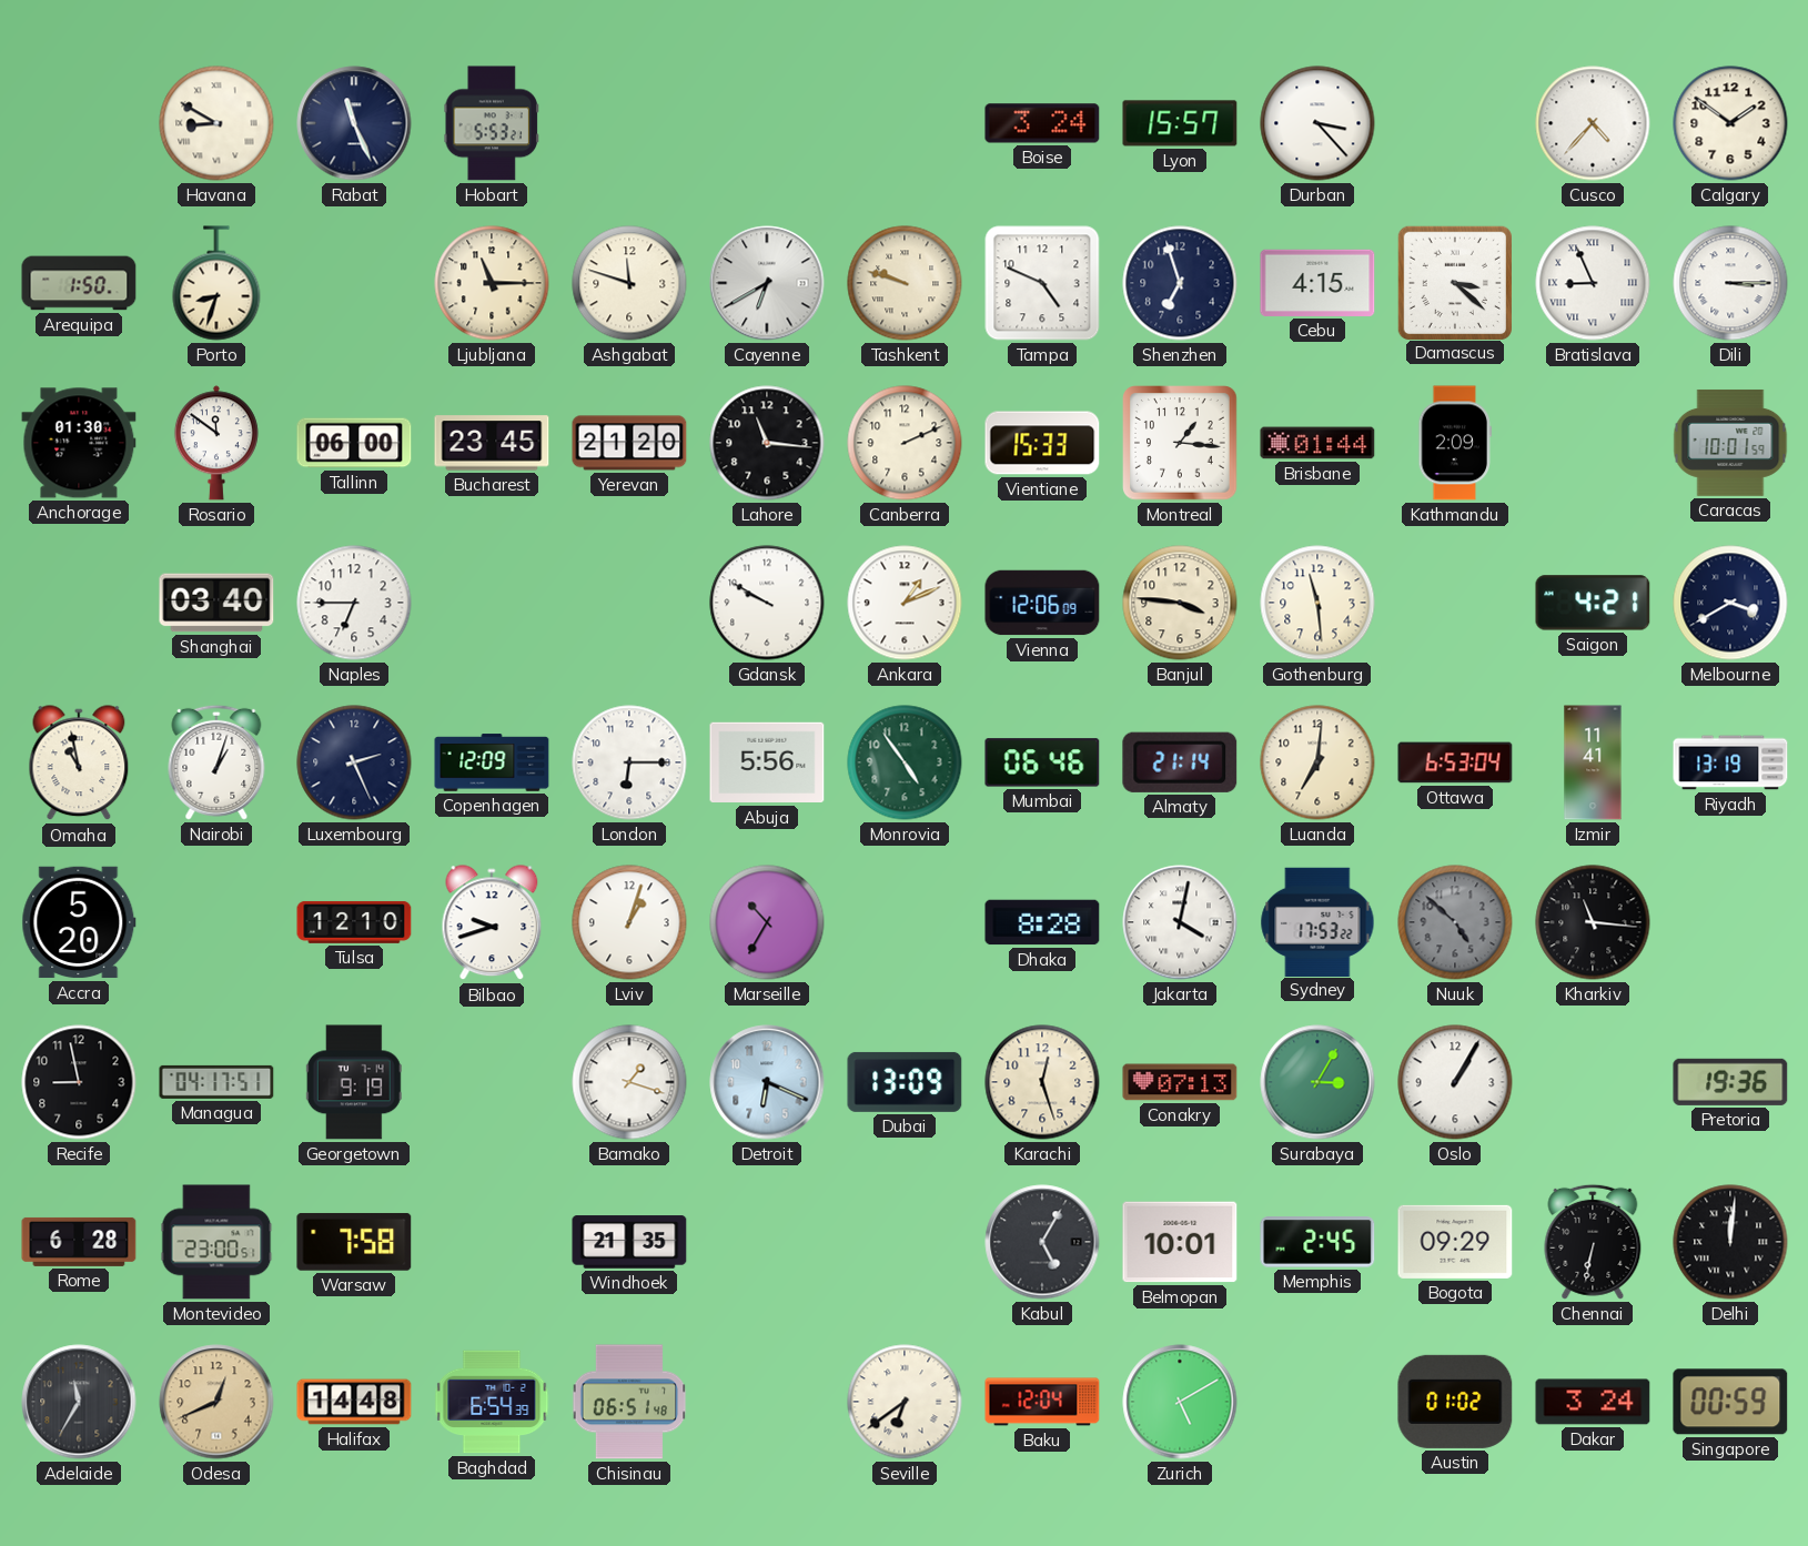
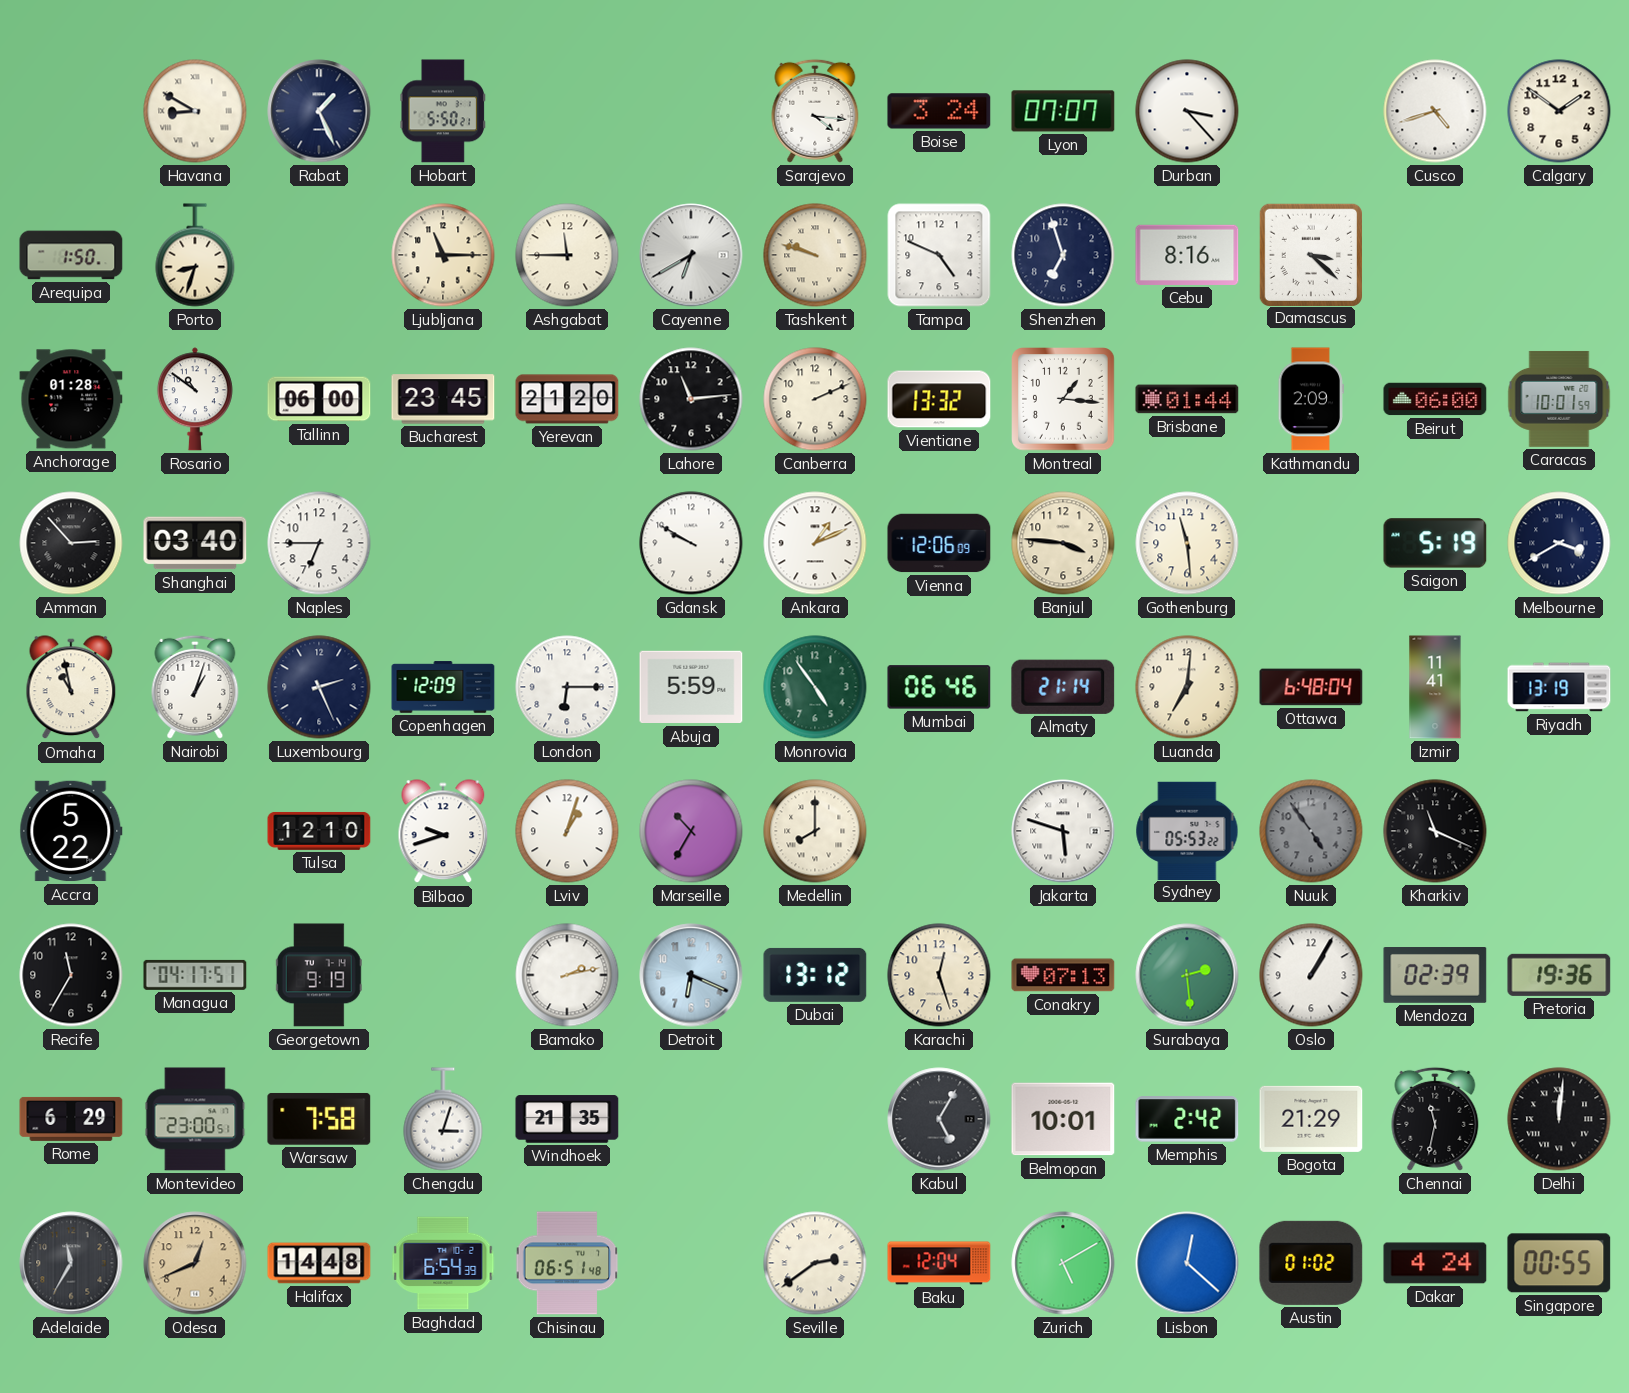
Rabat: 11:26 -> 1:26
Hobart: 5:53 -> 5:50
Sarajevo: none -> 4:16
Lyon: 15:57 -> 07:07
Cusco: 4:37 -> 4:42
Ashgabat: 11:48 -> 11:45
Cebu: 4:15 -> 8:16
Bratislava: 8:56 -> none
Dili: 3:15 -> none
Anchorage: 01:30 -> 01:28
Rosario: 11:51 -> 10:51
Lahore: 11:16 -> 11:14
Vientiane: 15:33 -> 13:32
Beirut: none -> 06:00
Amman: none -> 2:53
Saigon: 4:21 -> 5:19
Abuja: 5:56 -> 5:59
Ottawa: 6:53 -> 6:48
Accra: 5:20 -> 5:22
Medellin: none -> 8:00
Dhaka: 8:28 -> none
Jakarta: 4:02 -> 5:48
Sydney: 17:53 -> 05:53
Nuuk: 4:52 -> 4:54
Kharkiv: 11:16 -> 11:19
Recife: 8:58 -> 11:35
Bamako: 1:18 -> 2:13
Dubai: 13:09 -> 13:12
Surabaya: 3:05 -> 2:29
Mendoza: none -> 02:39
Rome: 6:28 -> 6:29
Chengdu: none -> 3:03
Memphis: 2:45 -> 2:42
Bogota: 09:29 -> 21:29
Chennai: 6:32 -> 11:32
Seville: 6:39 -> 2:39
Lisbon: none -> 12:22
Dakar: 3:24 -> 4:24
Singapore: 00:59 -> 00:55
